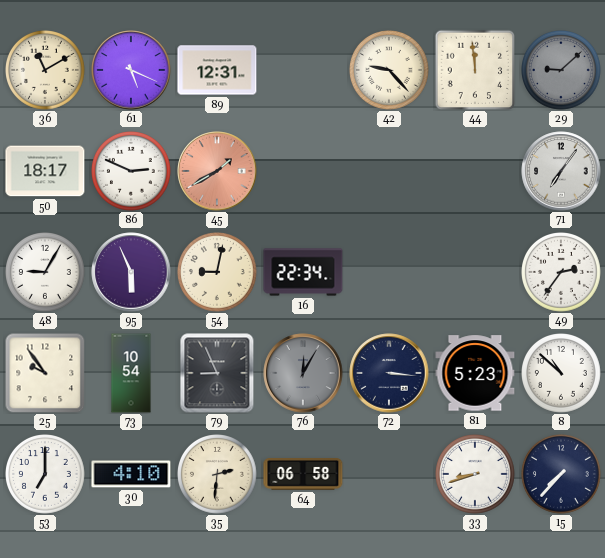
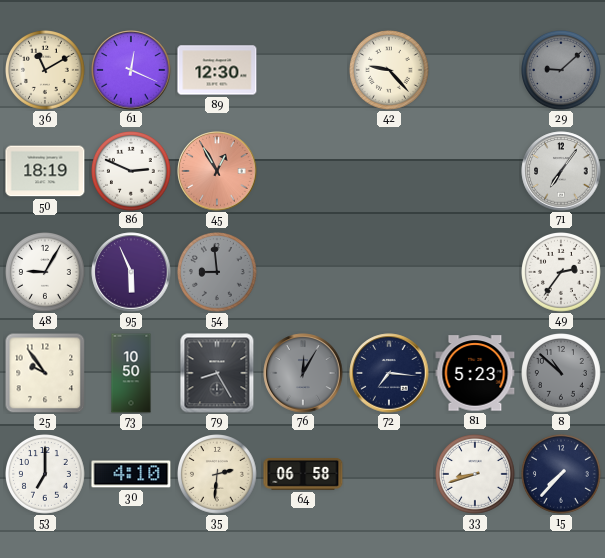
61: 5:19 -> 12:19
89: 12:31 -> 12:30
44: 11:59 -> none
50: 18:17 -> 18:19
45: 1:40 -> 12:55
54: 9:02 -> 8:59
54 dial: cream -> grey
16: 22:34 -> none
73: 10:54 -> 10:50
79: 8:56 -> 8:25
72: 3:16 -> 7:16
8 dial: white -> grey
